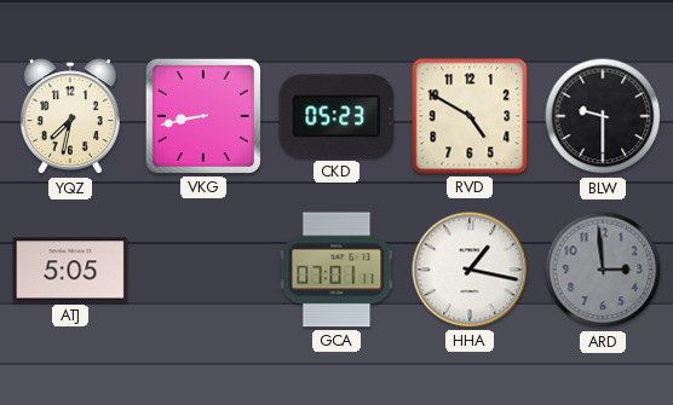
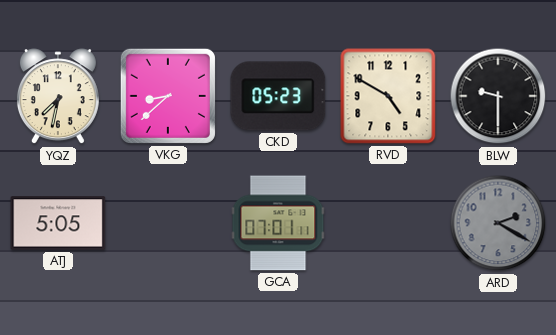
VKG: 8:43 -> 8:38
HHA: 1:17 -> none
ARD: 2:59 -> 2:20
